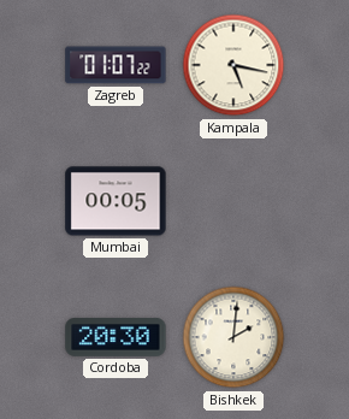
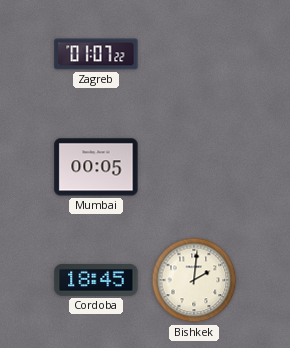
Kampala: 5:17 -> none
Cordoba: 20:30 -> 18:45
